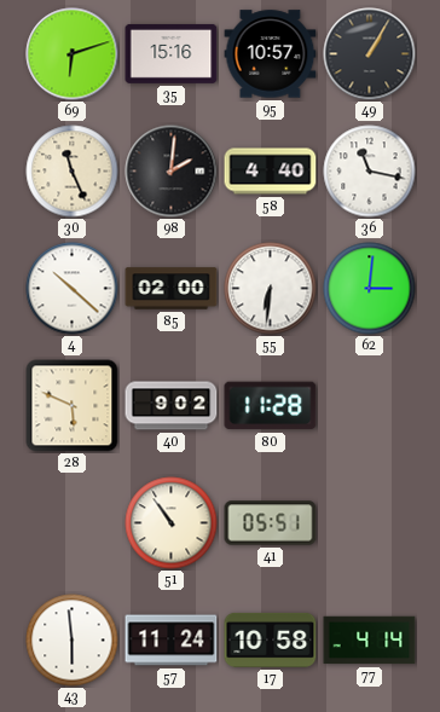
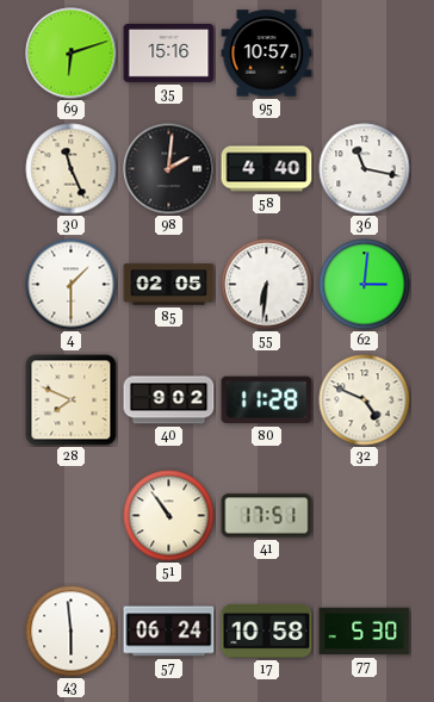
49: 1:05 -> none
4: 10:22 -> 1:30
85: 02:00 -> 02:05
28: 5:49 -> 7:49
32: none -> 4:49
41: 05:51 -> 17:51
57: 11:24 -> 06:24
77: 4:14 -> 5:30
